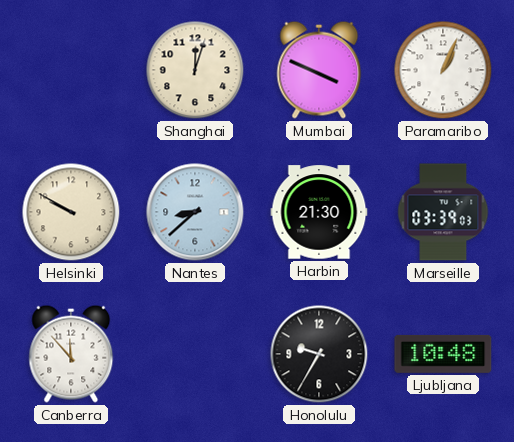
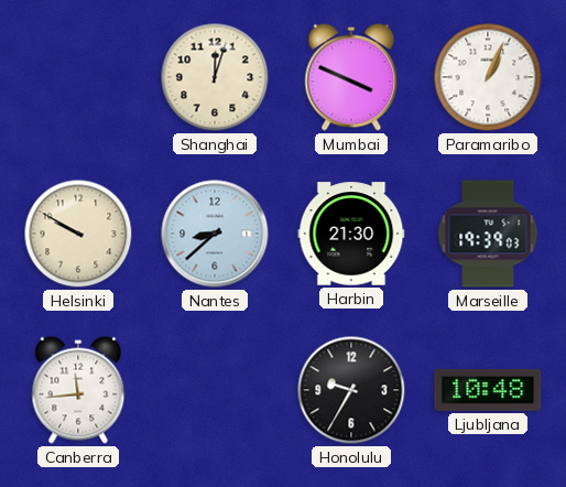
Marseille: 03:39 -> 19:39
Canberra: 11:53 -> 11:44
